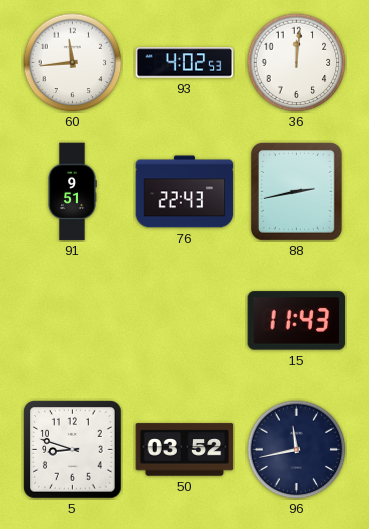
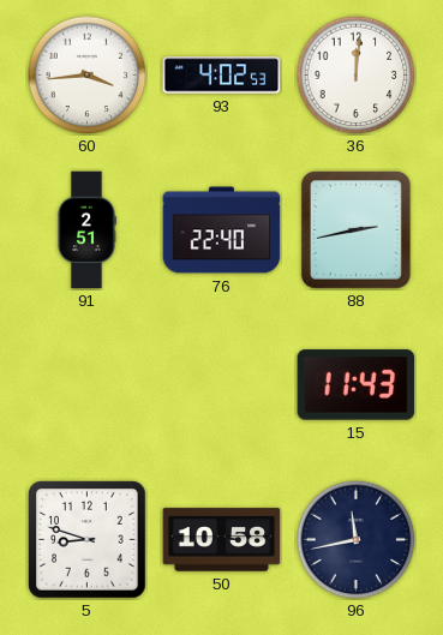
60: 11:44 -> 3:44
91: 9:51 -> 2:51
76: 22:43 -> 22:40
50: 03:52 -> 10:58
